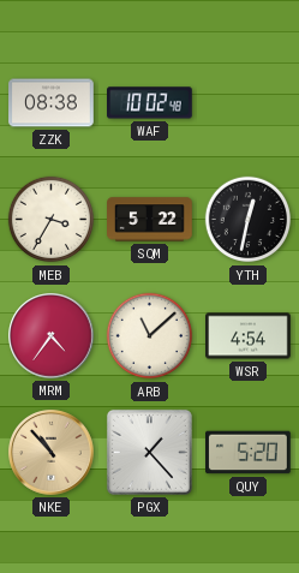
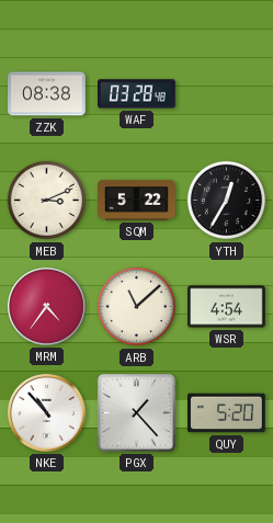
WAF: 10:02 -> 03:28
MEB: 3:35 -> 3:11
YTH: 12:32 -> 12:35
NKE dial: champagne -> white
